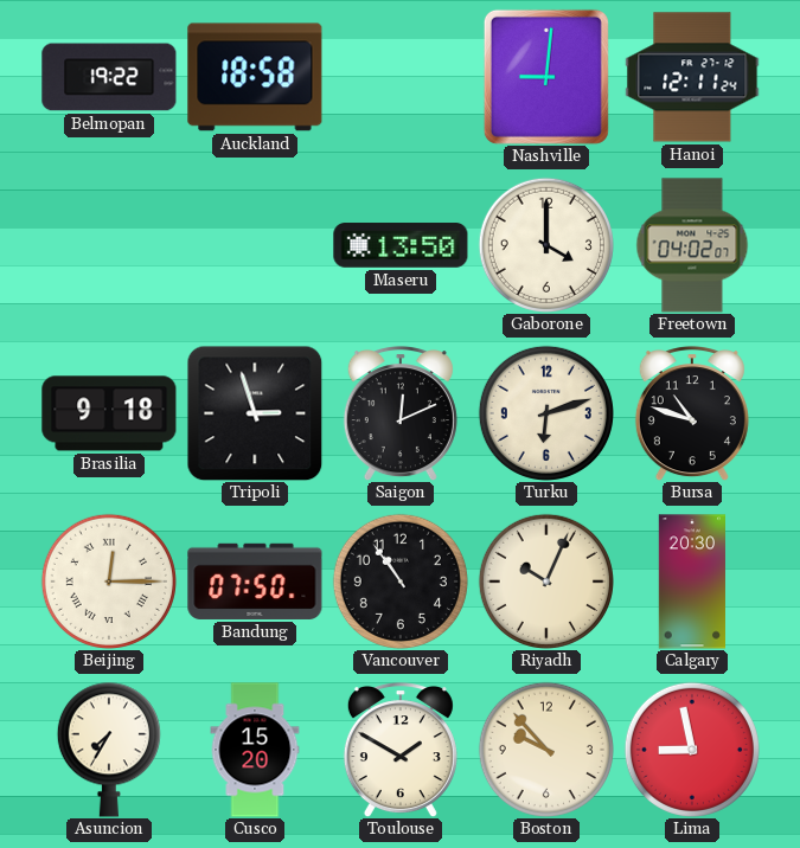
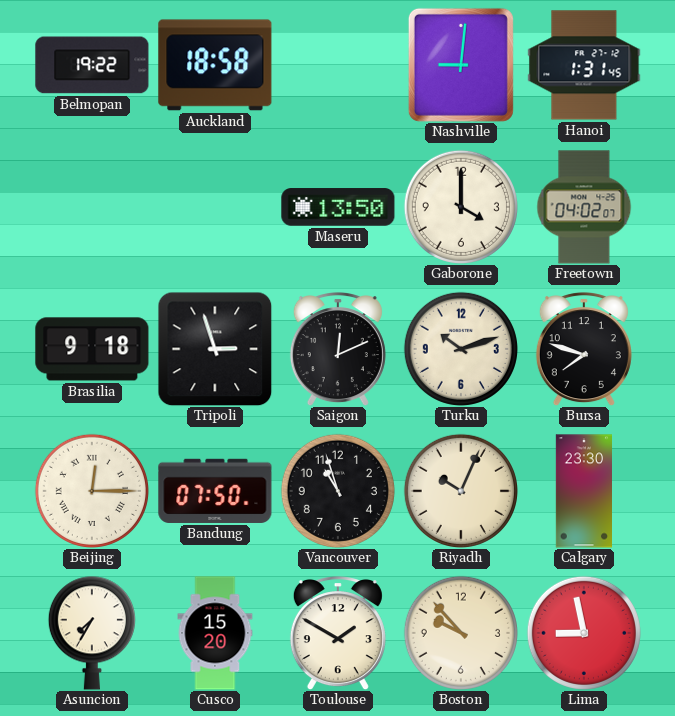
Hanoi: 12:11 -> 1:31
Turku: 6:12 -> 10:12
Bursa: 10:48 -> 7:48
Vancouver: 10:54 -> 10:57
Calgary: 20:30 -> 23:30
